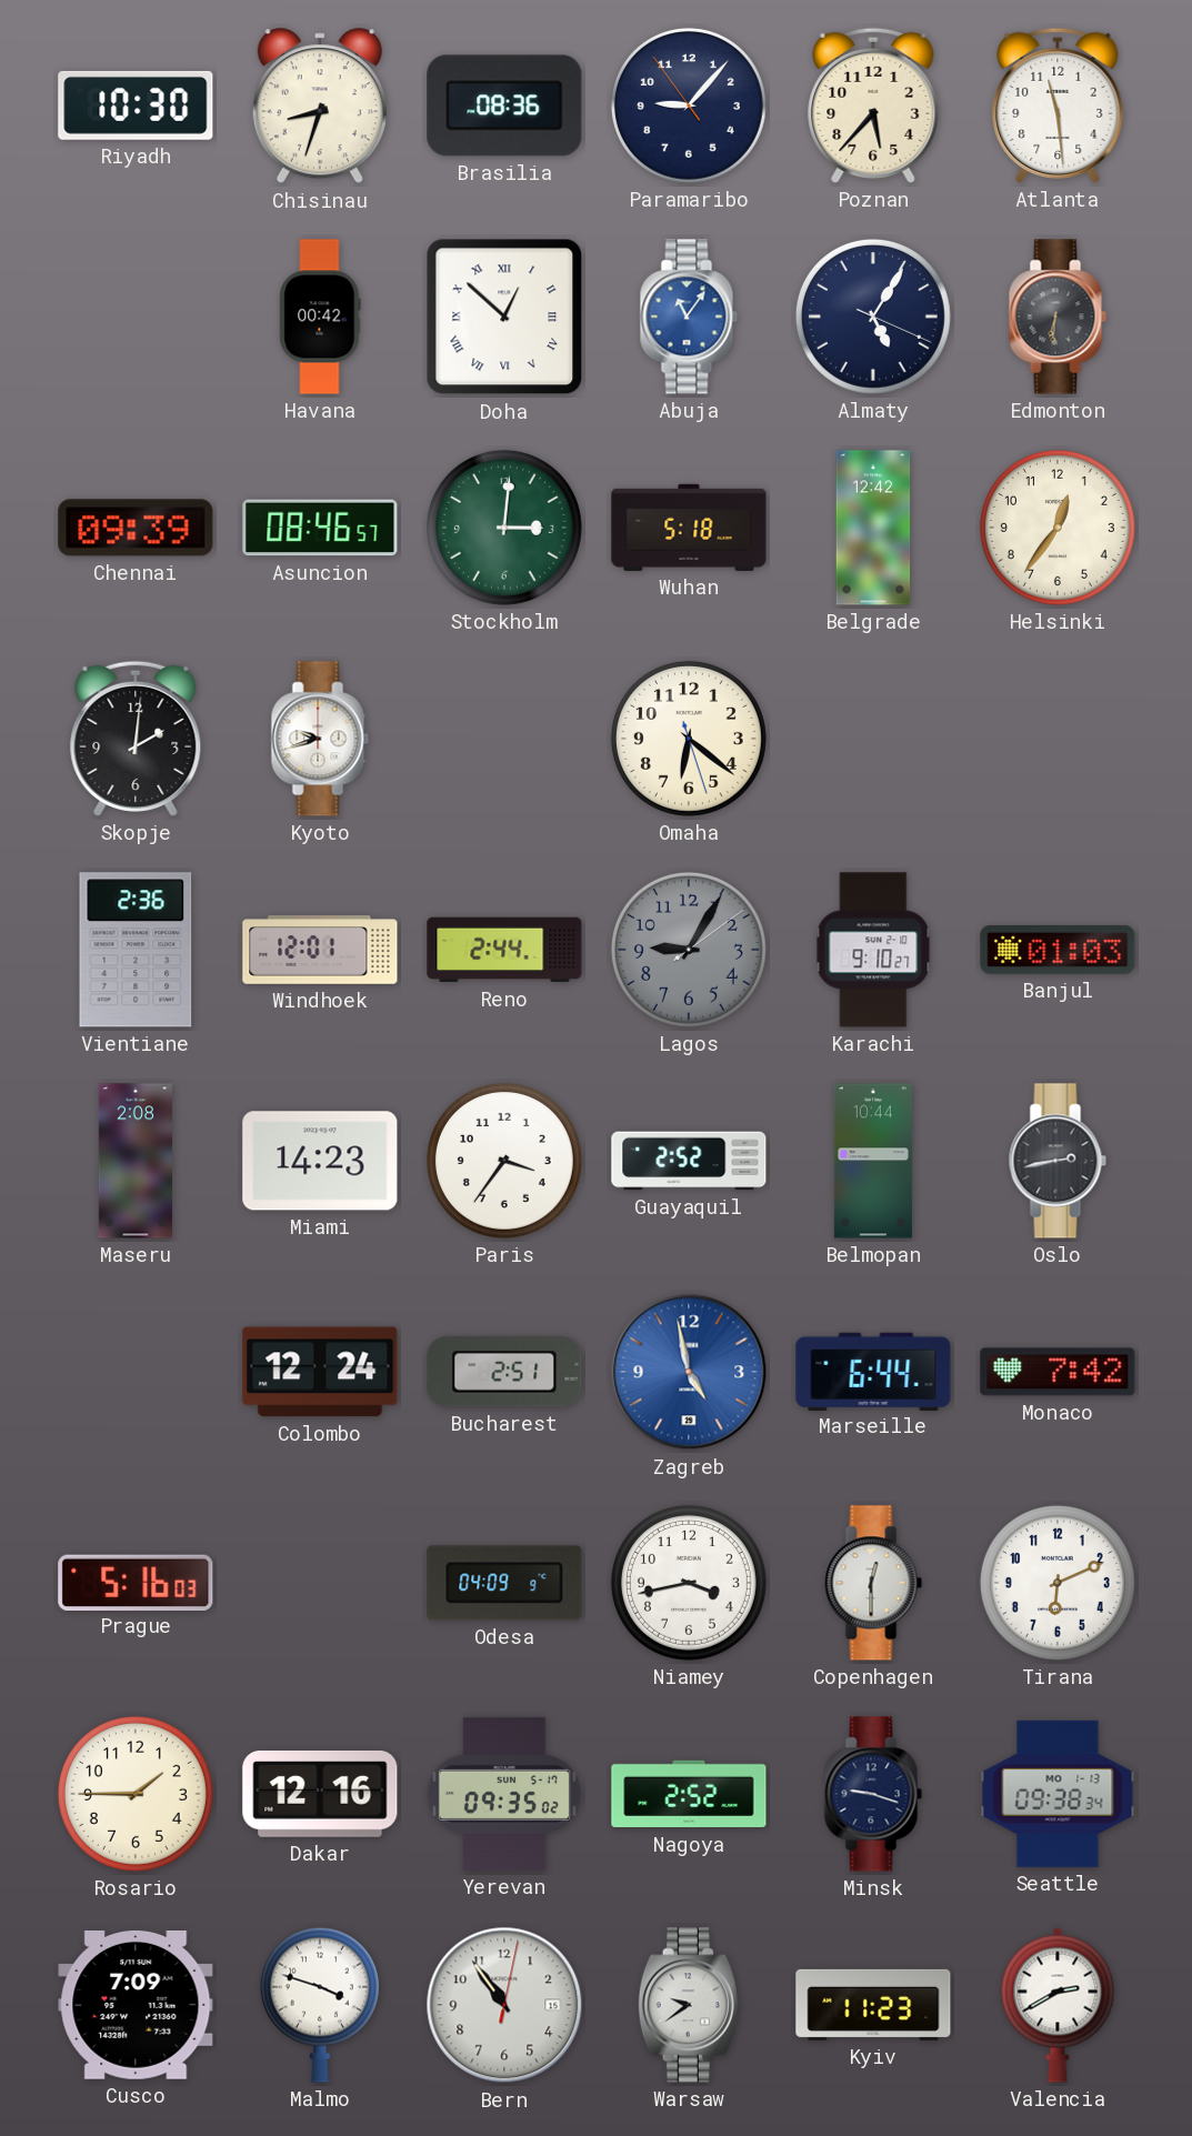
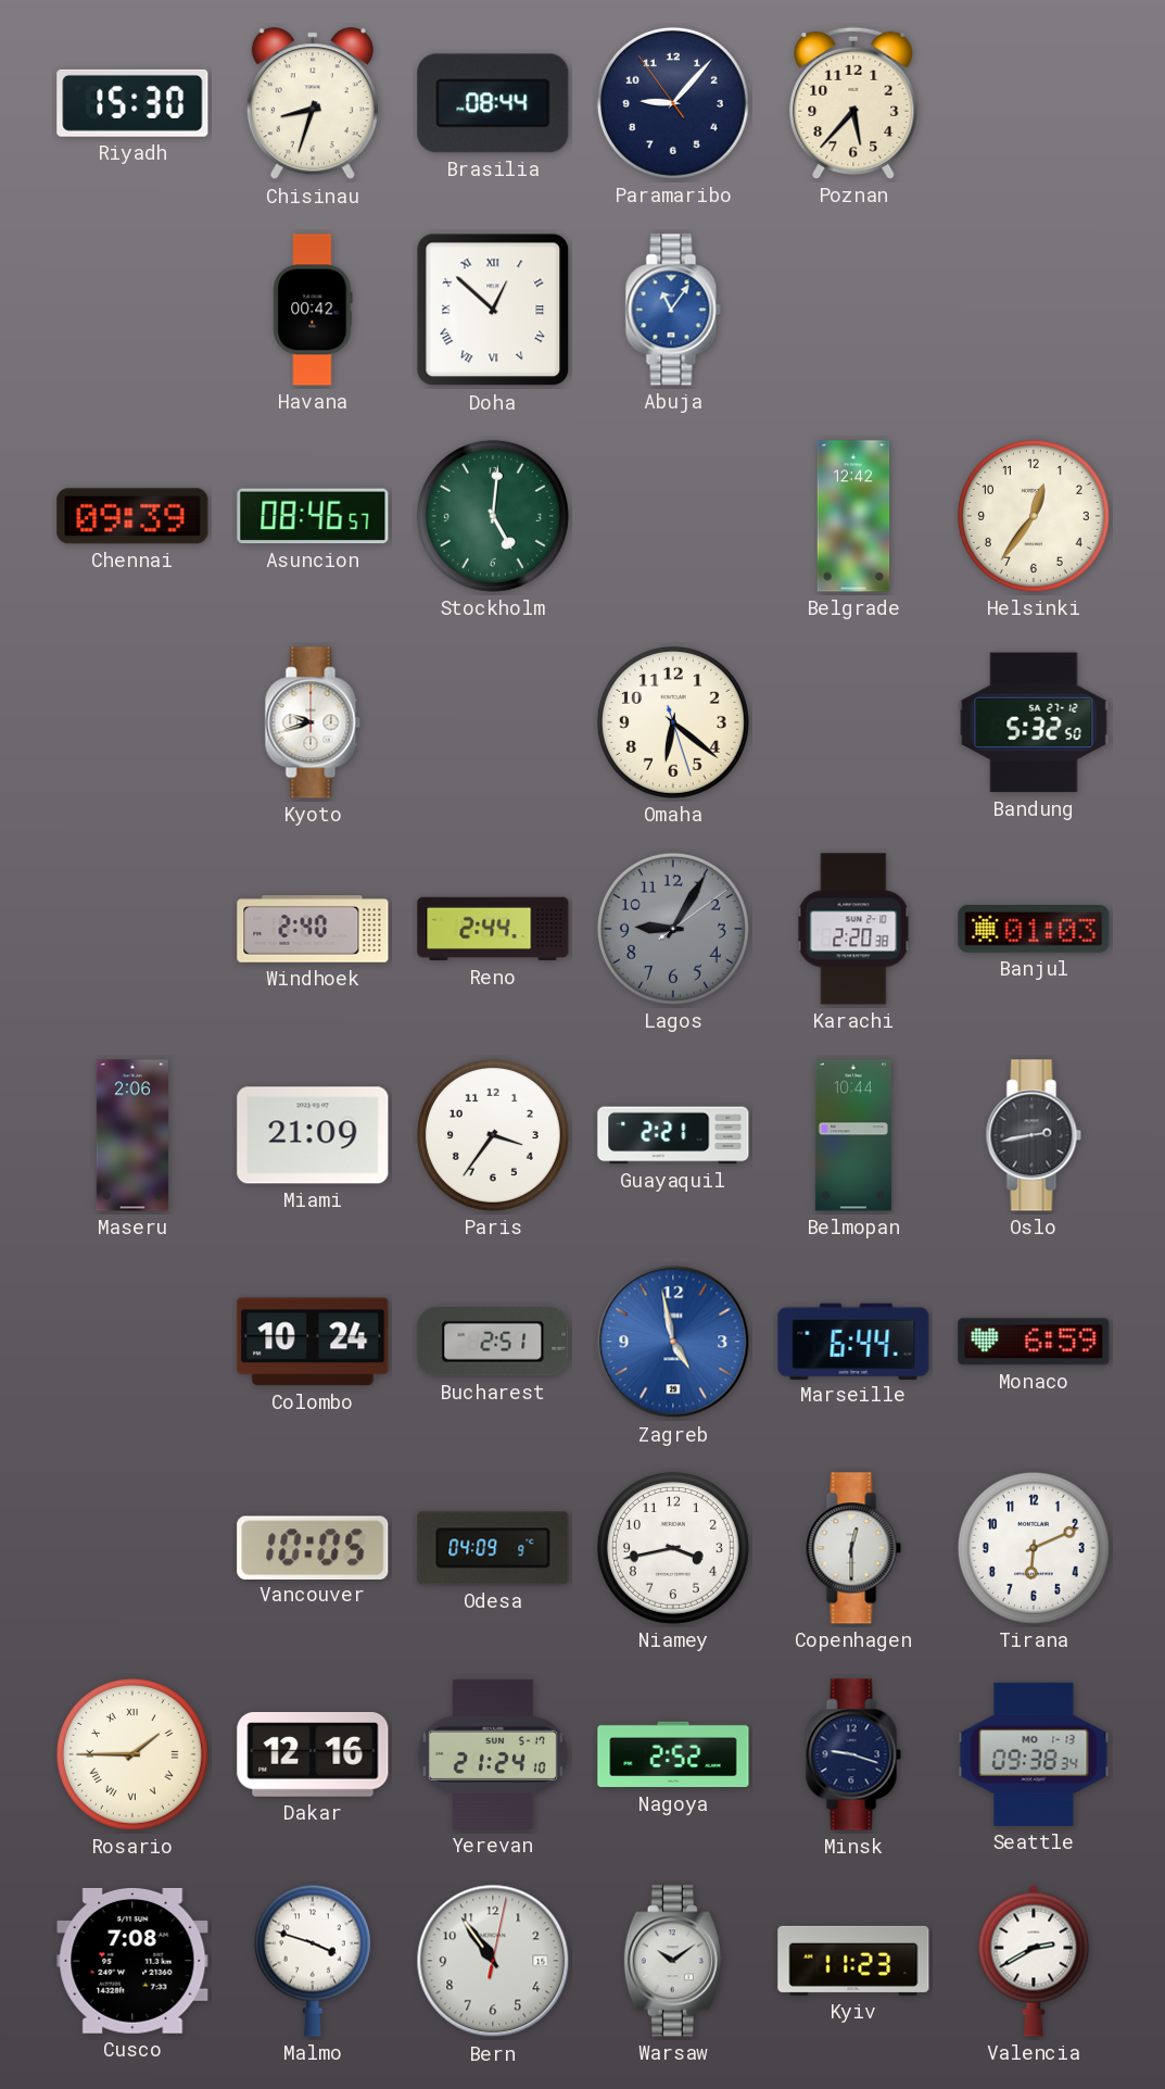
Riyadh: 10:30 -> 15:30
Brasilia: 08:36 -> 08:44
Atlanta: 11:29 -> none
Almaty: 5:05 -> none
Edmonton: 6:31 -> none
Stockholm: 3:01 -> 5:01
Wuhan: 5:18 -> none
Skopje: 2:01 -> none
Bandung: none -> 5:32
Vientiane: 2:36 -> none
Windhoek: 12:01 -> 2:40
Karachi: 9:10 -> 2:20
Maseru: 2:08 -> 2:06
Miami: 14:23 -> 21:09
Guayaquil: 2:52 -> 2:21
Colombo: 12:24 -> 10:24
Monaco: 7:42 -> 6:59
Prague: 5:16 -> none
Vancouver: none -> 10:05
Rosario numerals: Arabic -> Roman
Yerevan: 09:35 -> 21:24
Cusco: 7:09 -> 7:08
Warsaw: 9:39 -> 10:09
